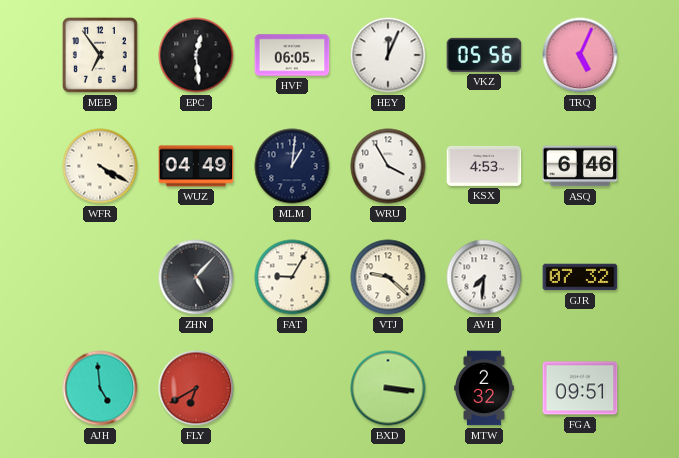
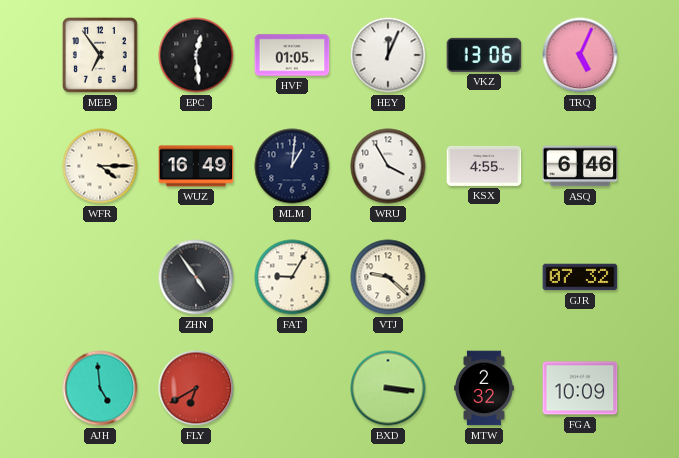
HVF: 06:05 -> 01:05
VKZ: 05:56 -> 13:06
WFR: 4:20 -> 4:15
WUZ: 04:49 -> 16:49
KSX: 4:53 -> 4:55
ZHN: 5:07 -> 4:54
AVH: 7:31 -> none
FGA: 09:51 -> 10:09
